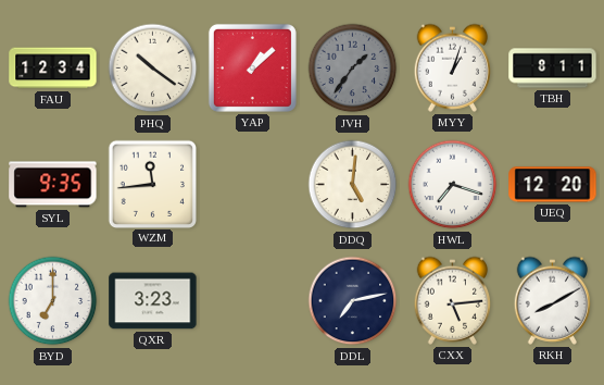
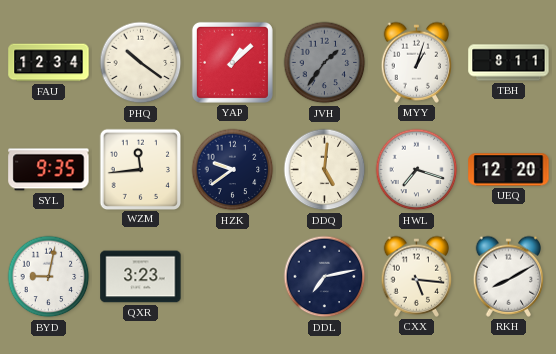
HZK: none -> 9:39
BYD: 7:00 -> 9:02
CXX: 5:14 -> 5:16
